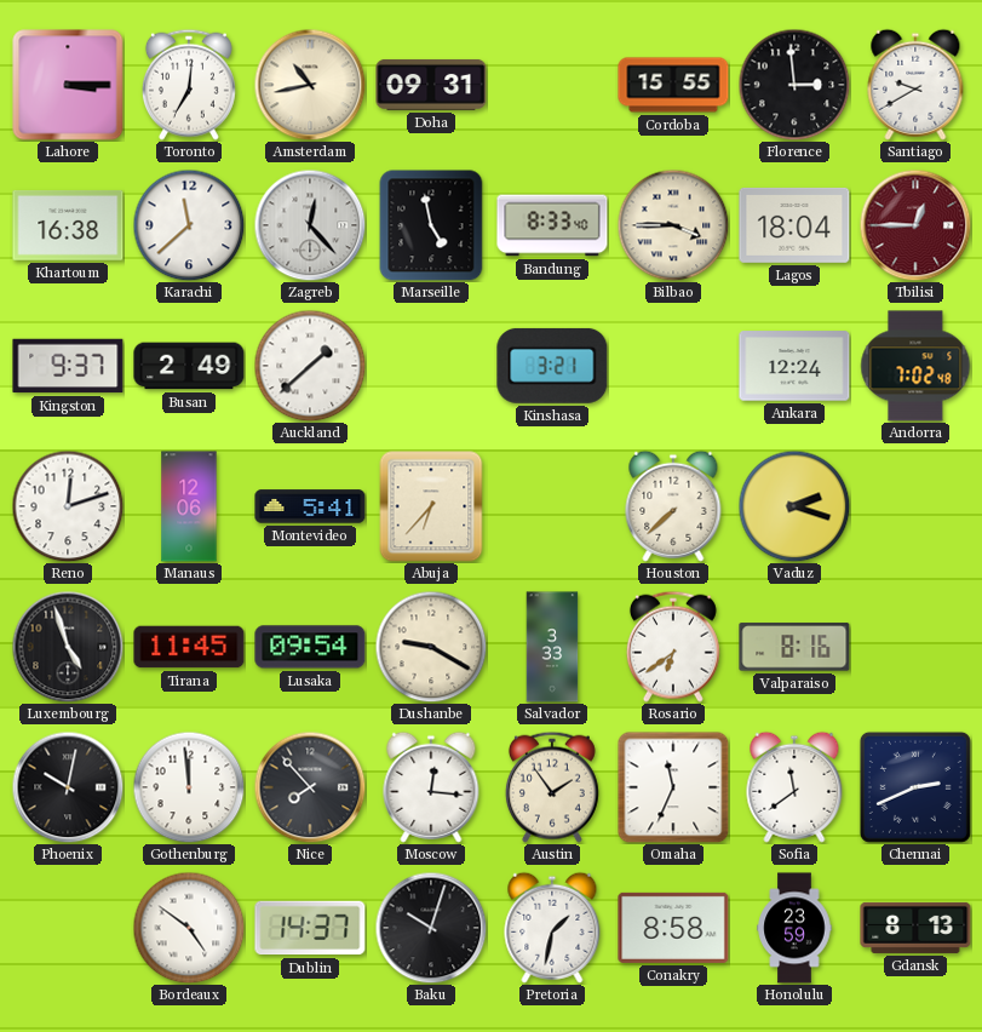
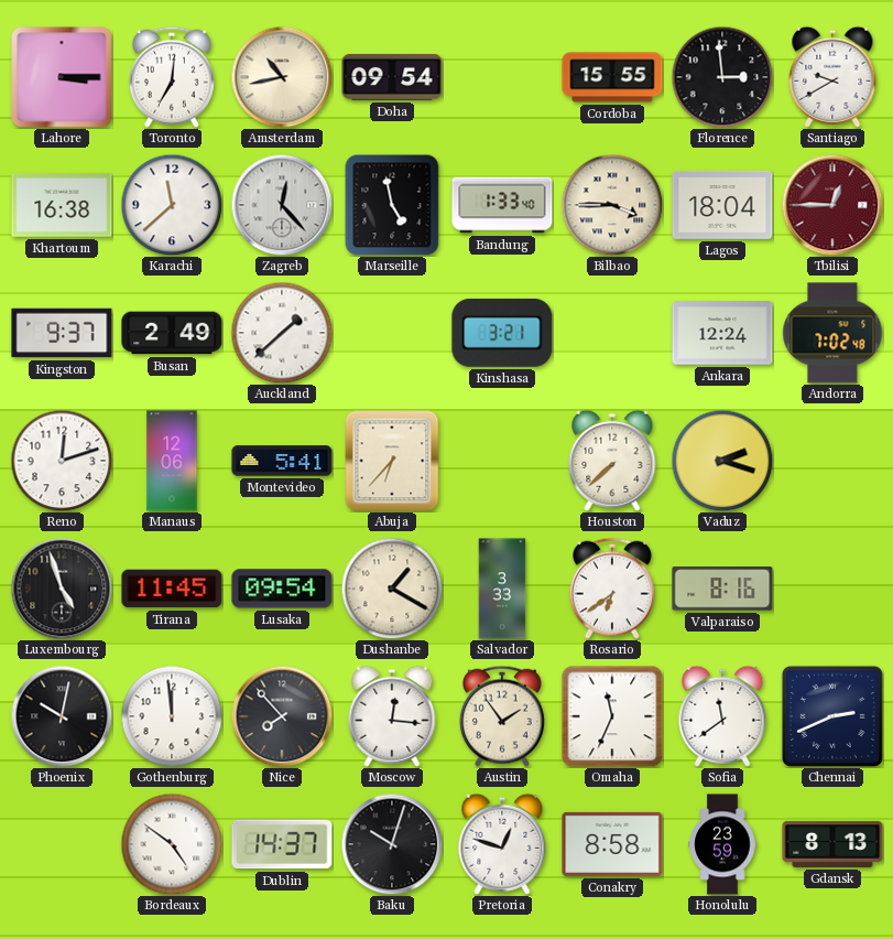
Doha: 09:31 -> 09:54
Bandung: 8:33 -> 1:33
Dushanbe: 9:20 -> 1:20
Pretoria: 1:32 -> 12:48
